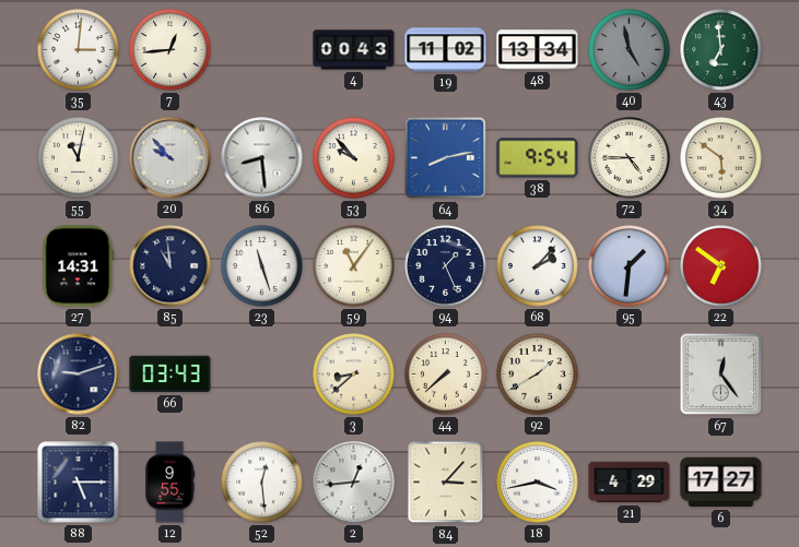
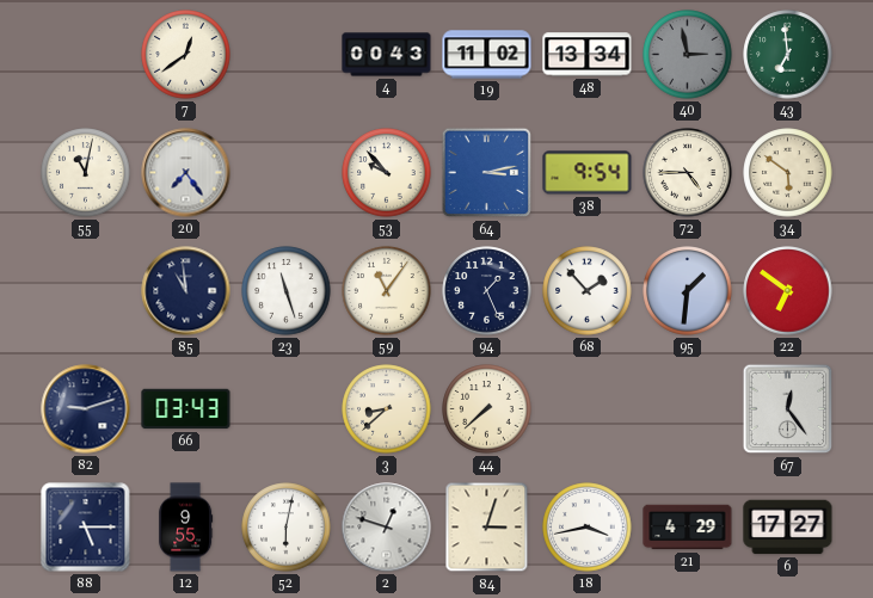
35: 3:01 -> none
7: 12:44 -> 12:39
40: 4:58 -> 2:58
20: 9:53 -> 7:24
86: 8:29 -> none
64: 8:13 -> 3:13
27: 14:31 -> none
68: 2:07 -> 1:53
92: 1:40 -> none
52: 12:29 -> 6:02
2: 12:44 -> 12:48
84: 3:07 -> 3:03
